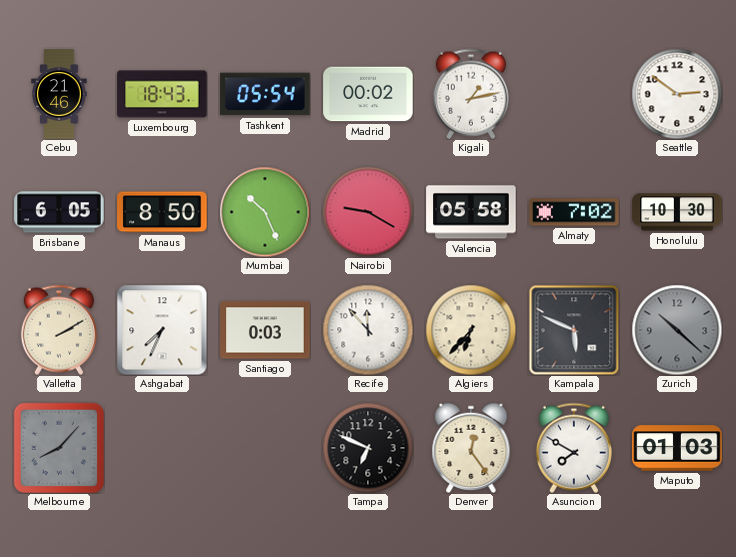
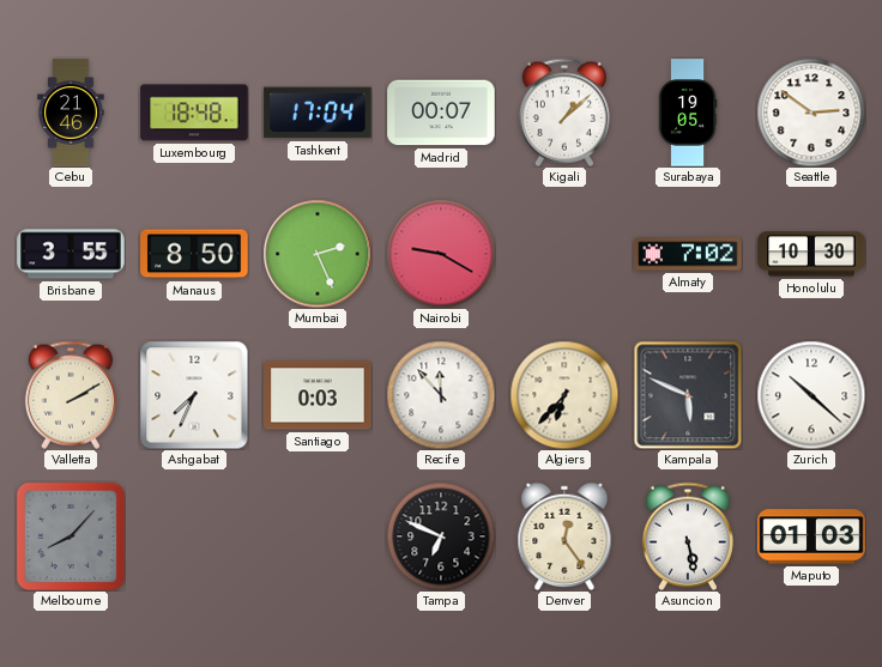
Luxembourg: 18:43 -> 18:48
Tashkent: 05:54 -> 17:04
Madrid: 00:02 -> 00:07
Kigali: 1:13 -> 1:08
Surabaya: none -> 19:05
Brisbane: 6:05 -> 3:55
Mumbai: 10:26 -> 2:26
Valencia: 05:58 -> none
Zurich dial: grey -> white
Asuncion: 7:50 -> 5:28
